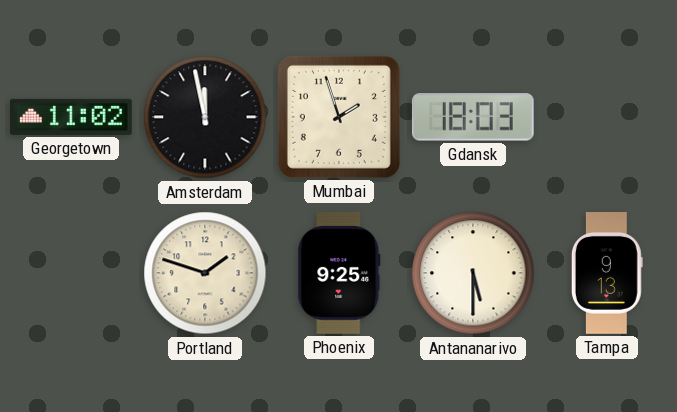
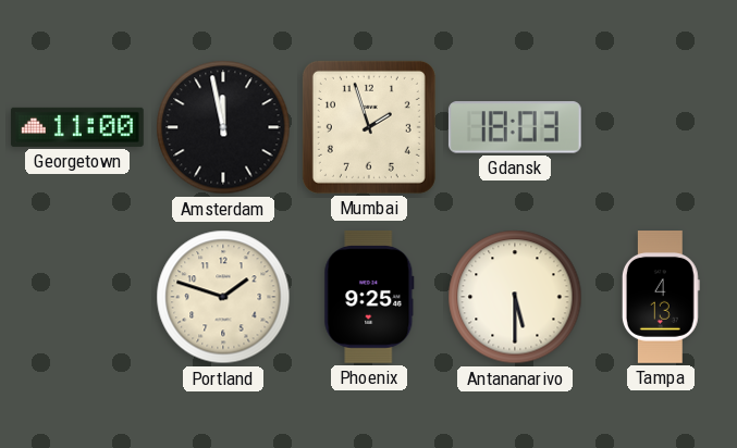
Georgetown: 11:02 -> 11:00
Tampa: 9:13 -> 4:13
